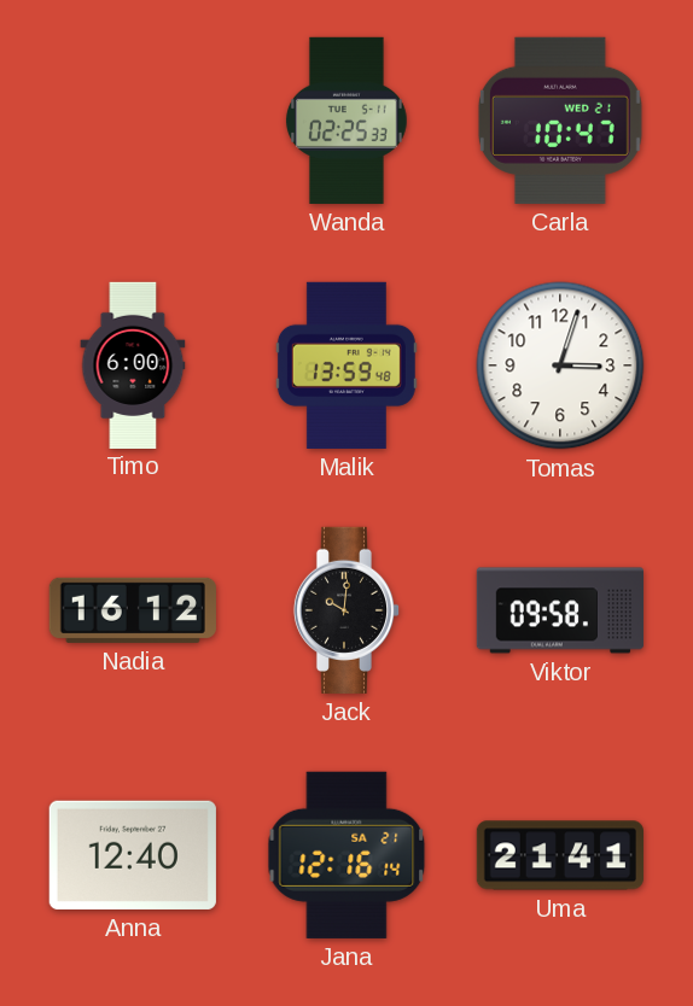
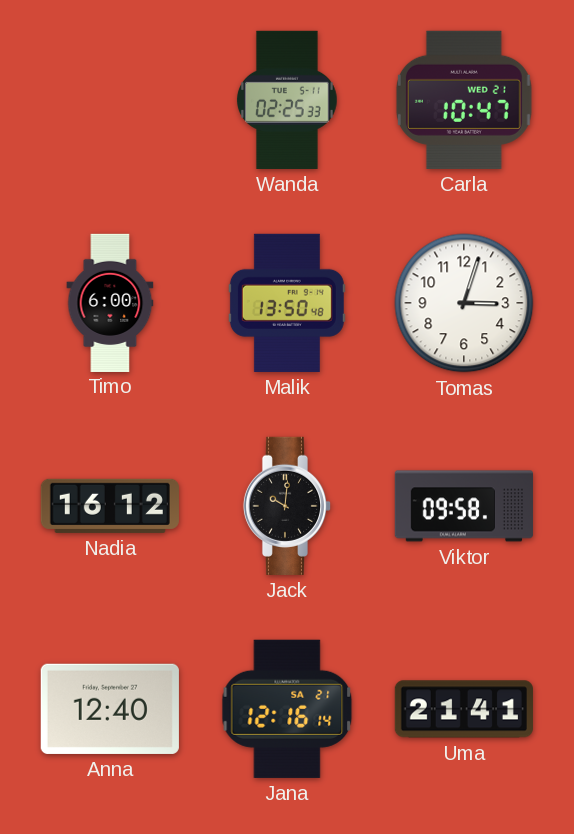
Malik: 13:59 -> 13:50
